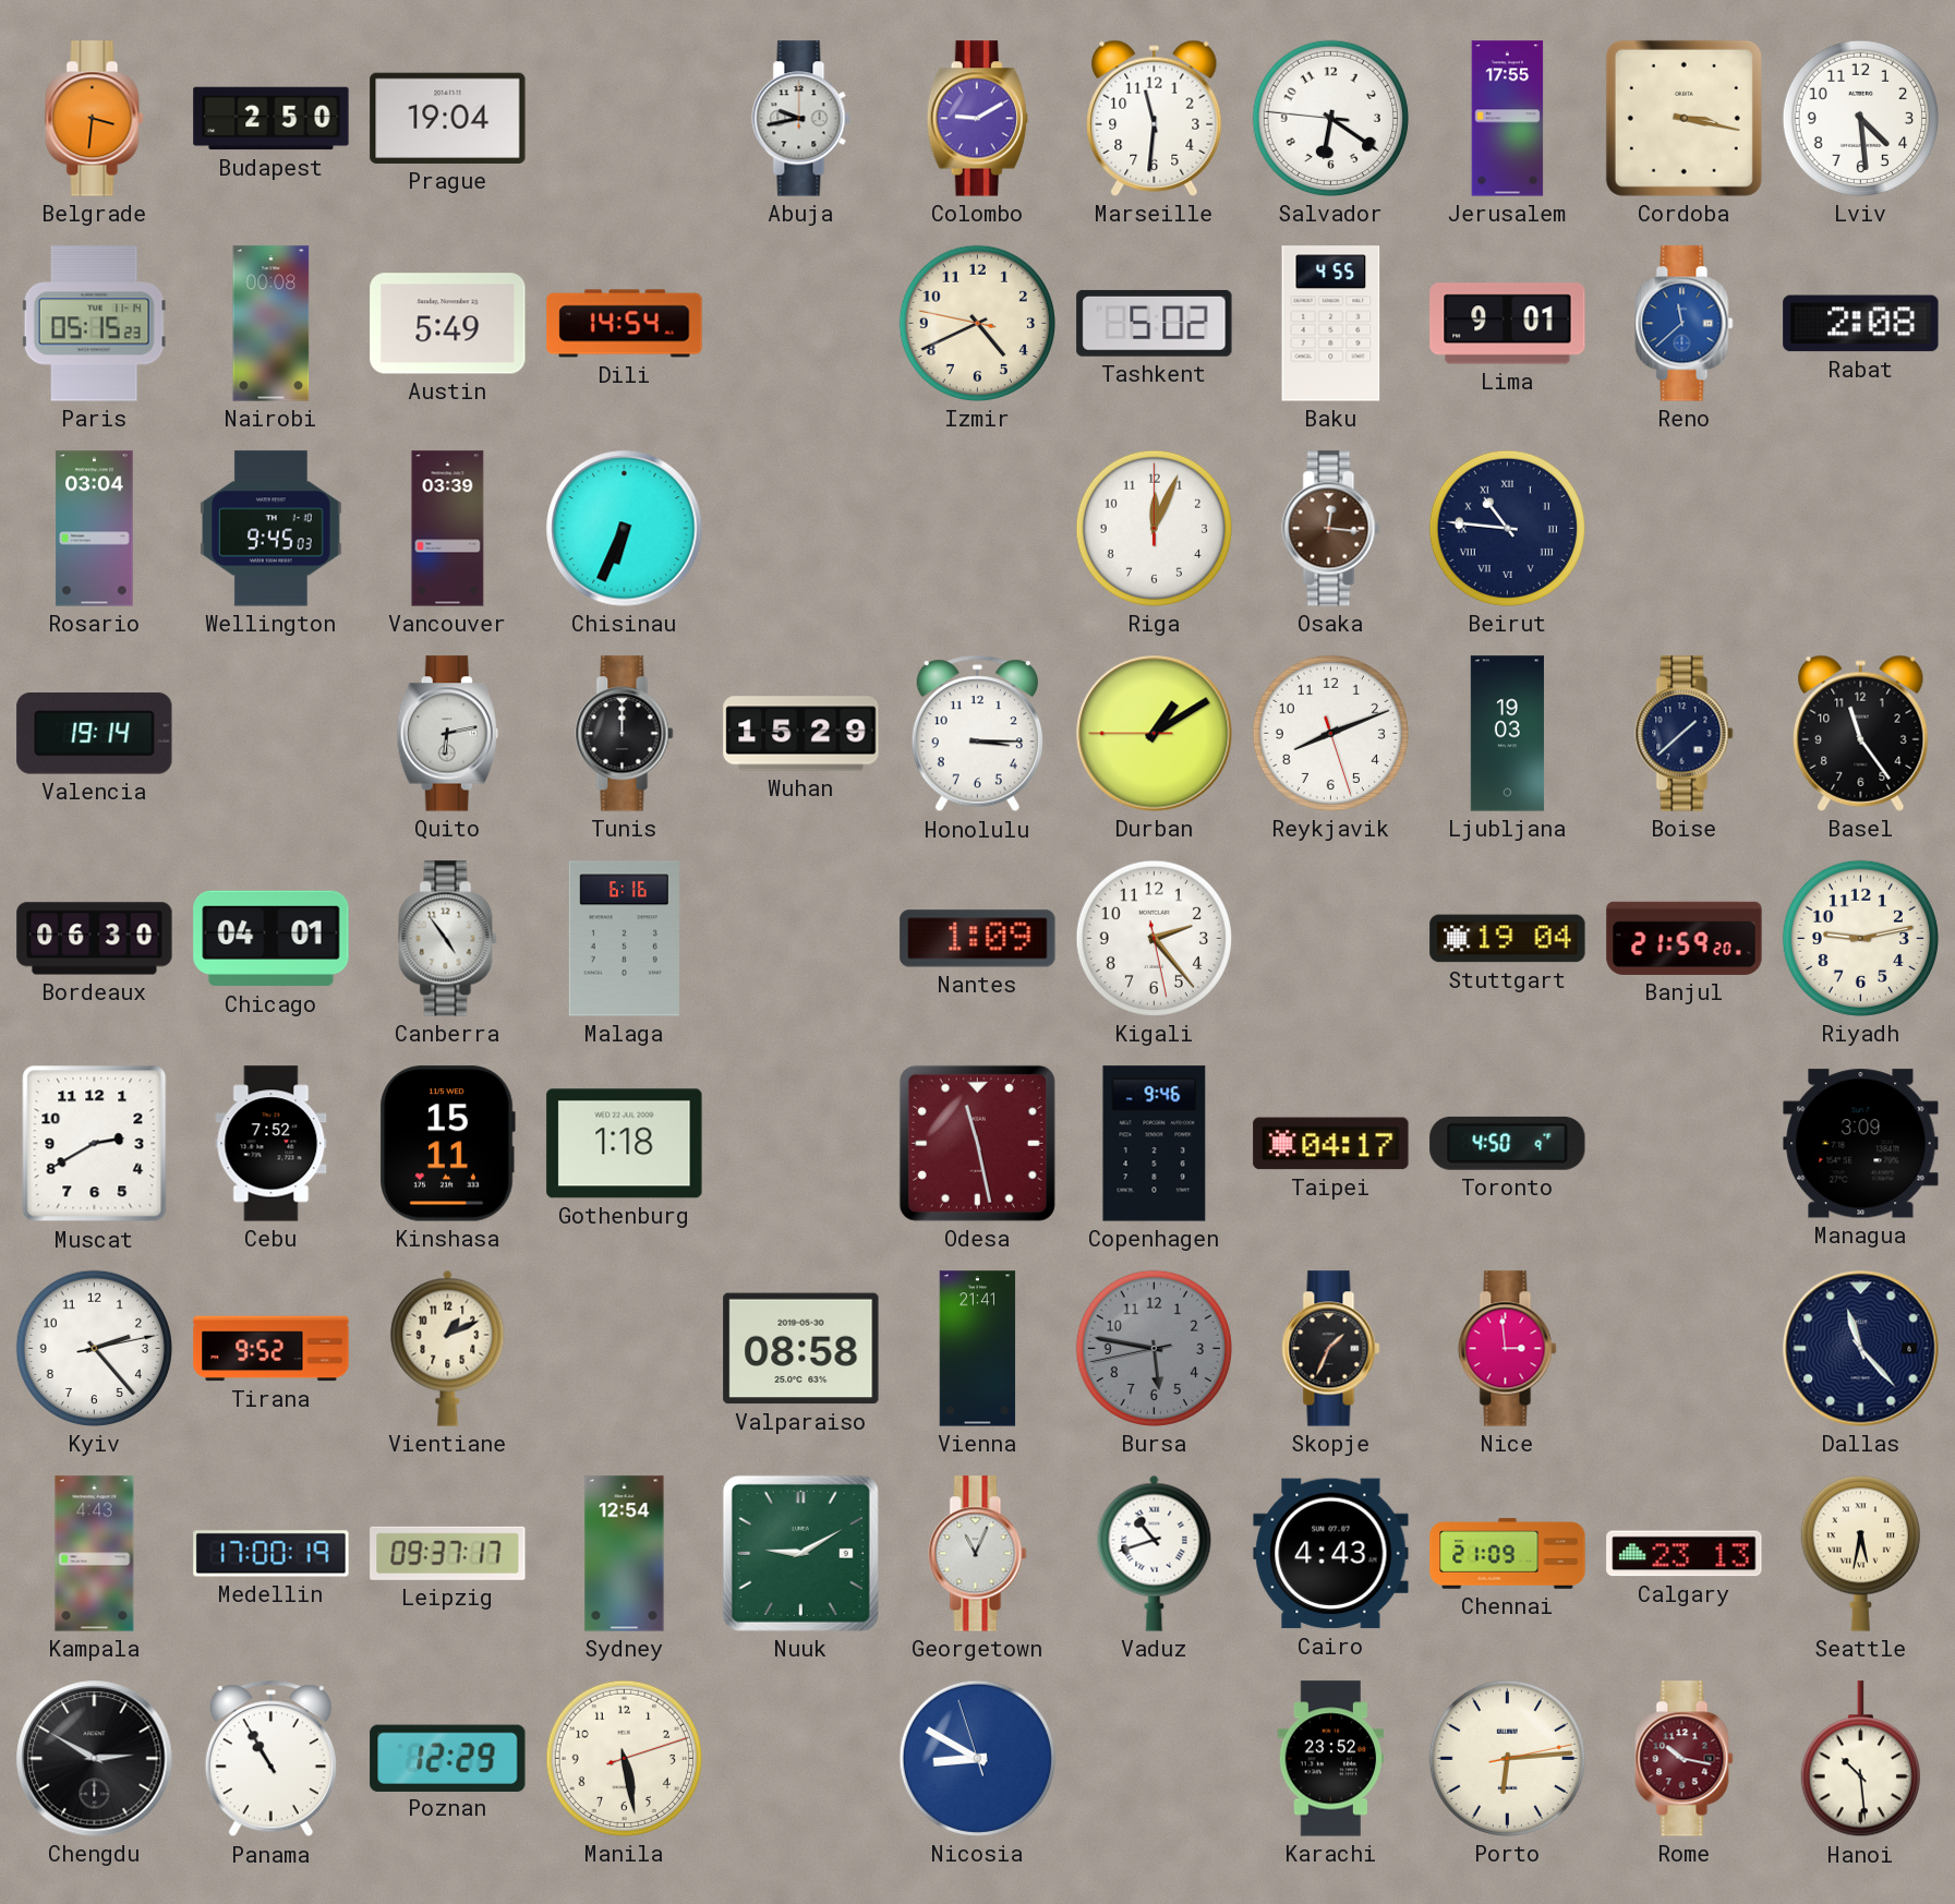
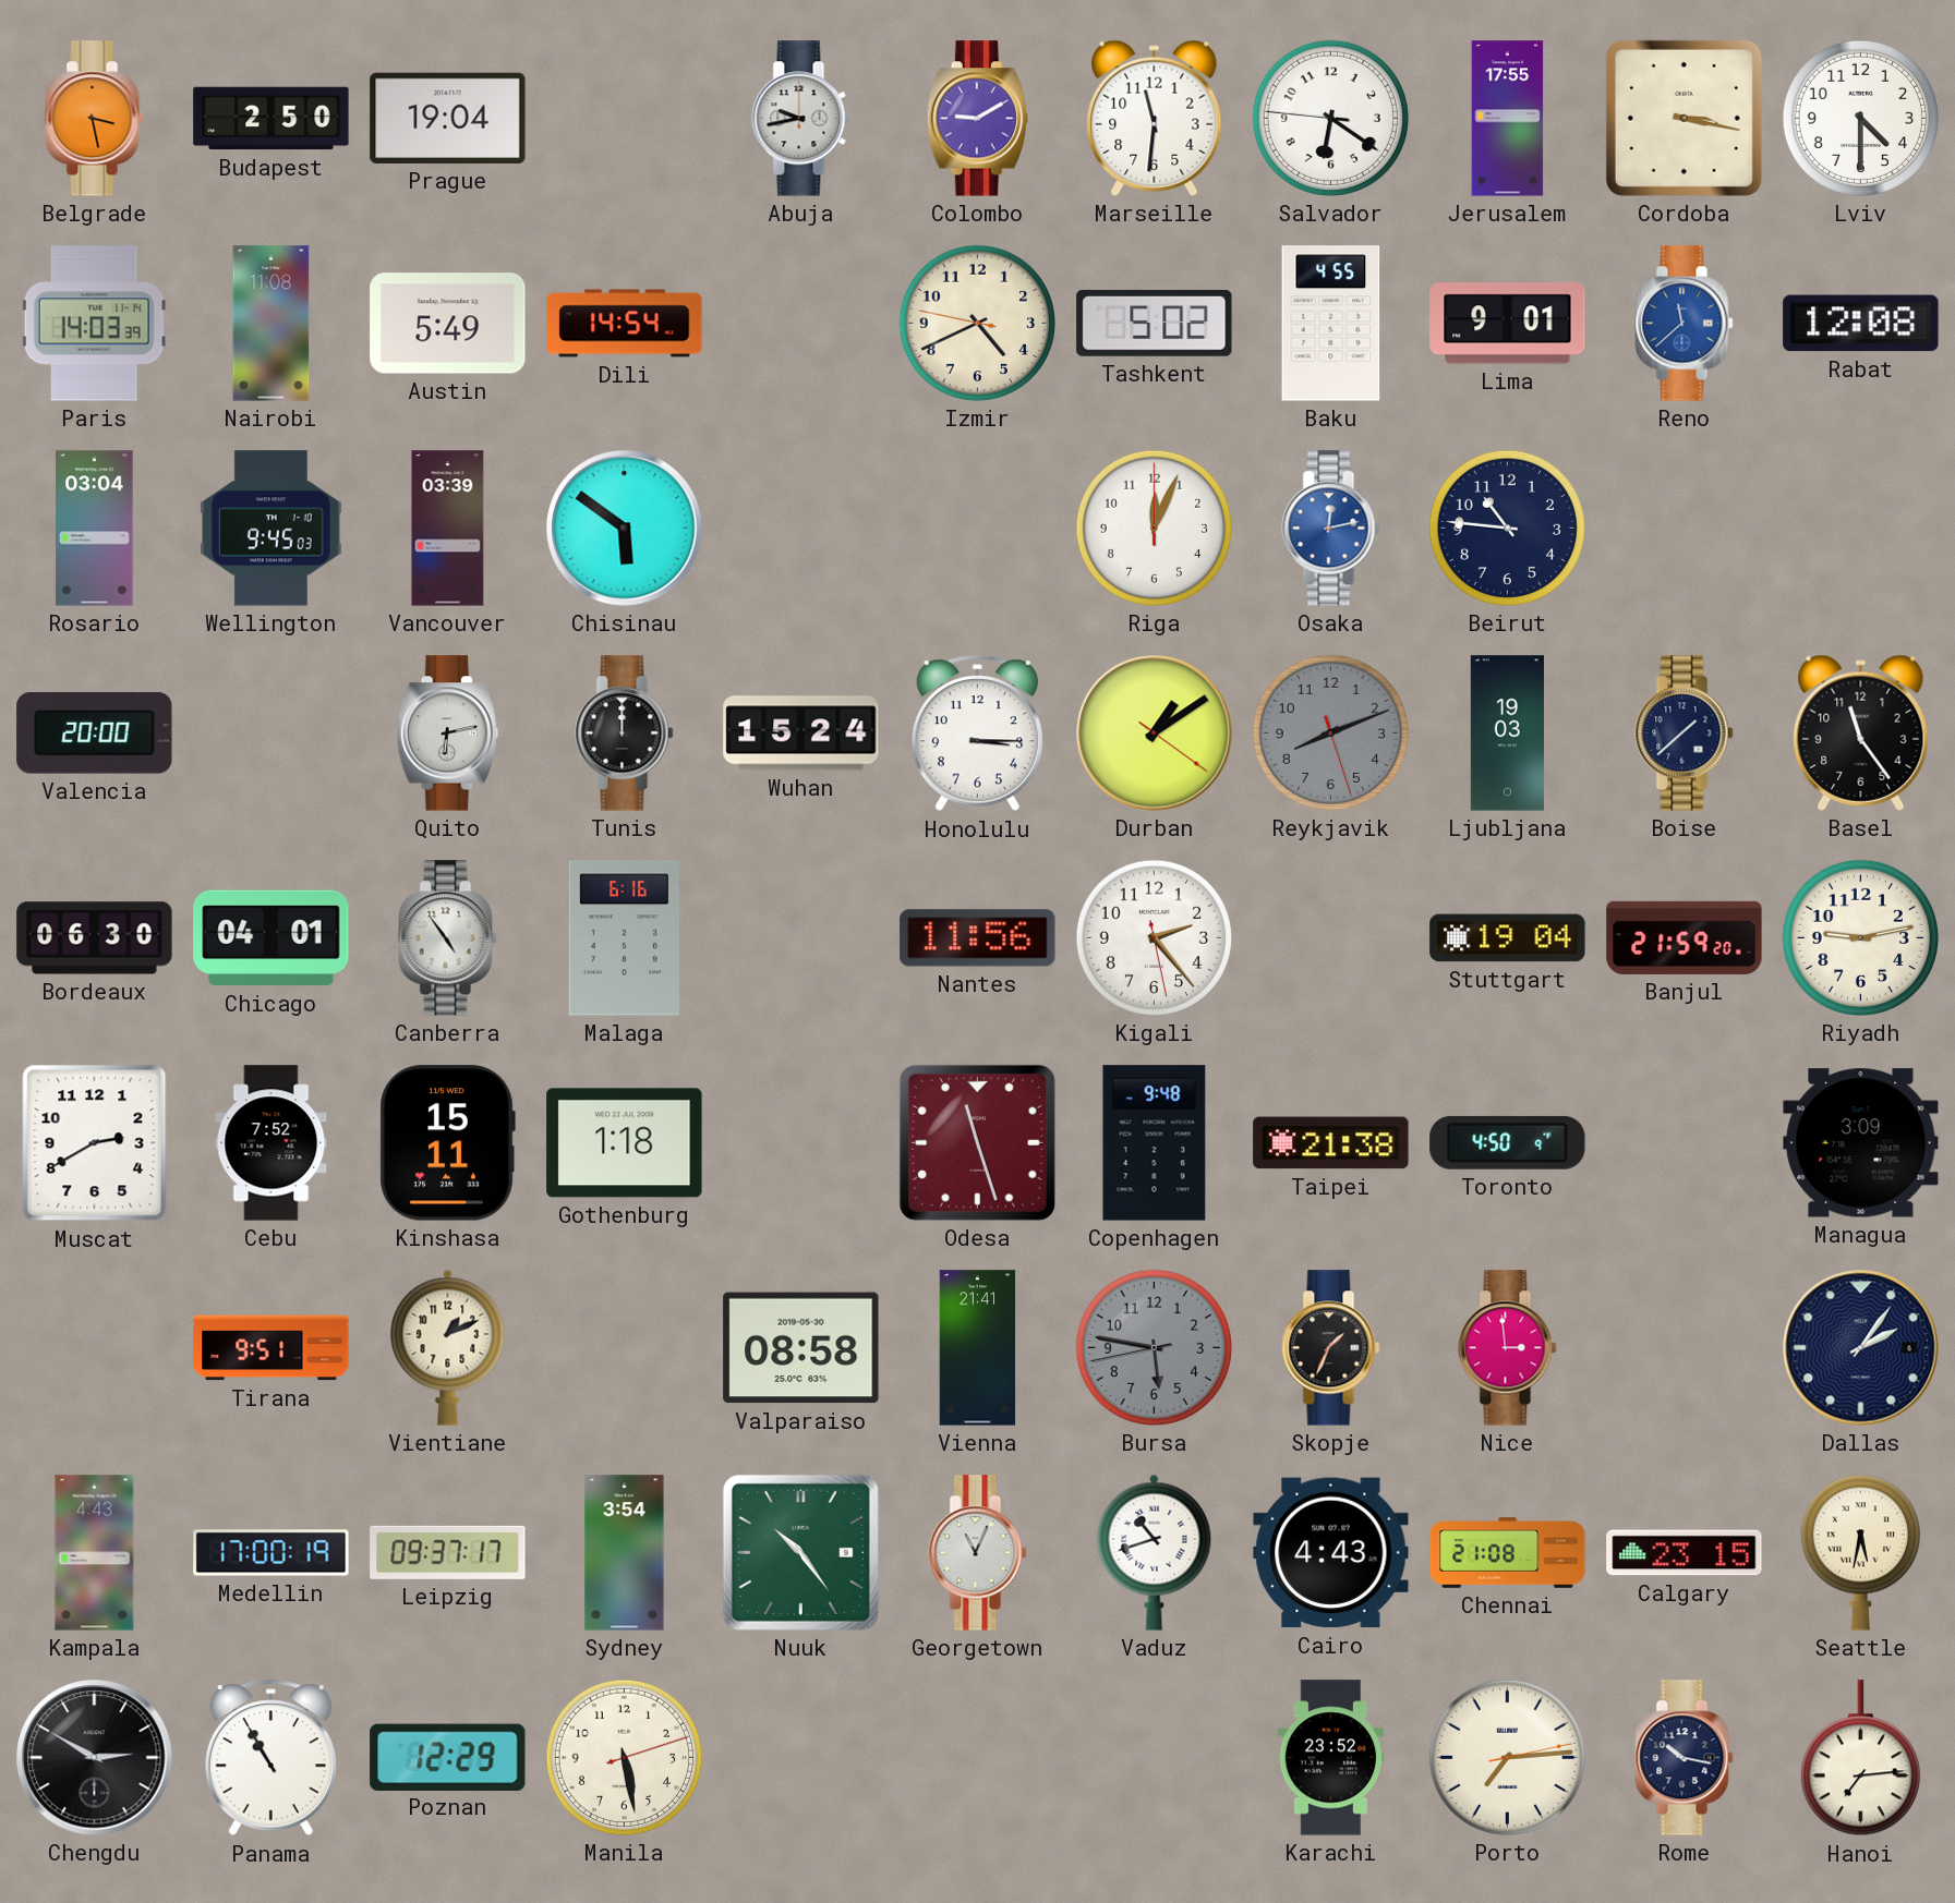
Belgrade: 3:31 -> 3:28
Lviv: 4:29 -> 4:30
Paris: 05:15 -> 14:03
Nairobi: 00:08 -> 11:08
Rabat: 2:08 -> 12:08
Chisinau: 6:34 -> 5:51
Osaka: 12:16 -> 12:13
Osaka dial: brown -> blue
Beirut numerals: Roman -> Arabic
Valencia: 19:14 -> 20:00
Wuhan: 15:29 -> 15:24
Durban: 1:09:45 -> 1:09:21
Reykjavik dial: white -> grey
Nantes: 1:09 -> 11:56
Odesa: 11:28 -> 11:27
Copenhagen: 9:46 -> 9:48
Taipei: 04:17 -> 21:38
Kyiv: 2:23 -> none
Tirana: 9:52 -> 9:51
Dallas: 11:23 -> 2:06
Sydney: 12:54 -> 3:54
Nuuk: 9:10 -> 10:24
Chennai: 21:09 -> 21:08
Calgary: 23:13 -> 23:15
Nicosia: 8:49 -> none
Porto: 6:14 -> 7:14
Rome dial: burgundy -> navy
Hanoi: 10:29 -> 7:14
